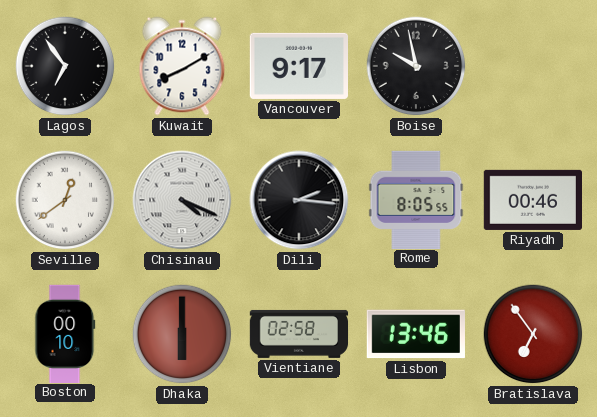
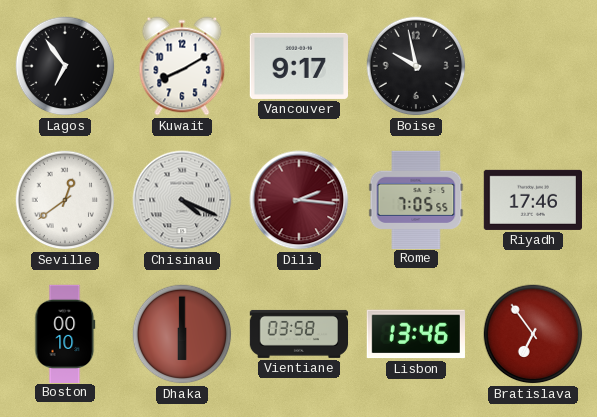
Dili dial: black -> burgundy
Rome: 8:05 -> 7:05
Riyadh: 00:46 -> 17:46
Vientiane: 02:58 -> 03:58
